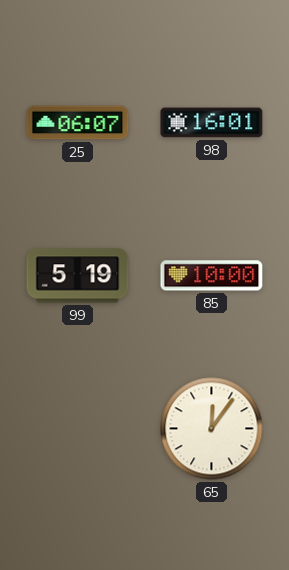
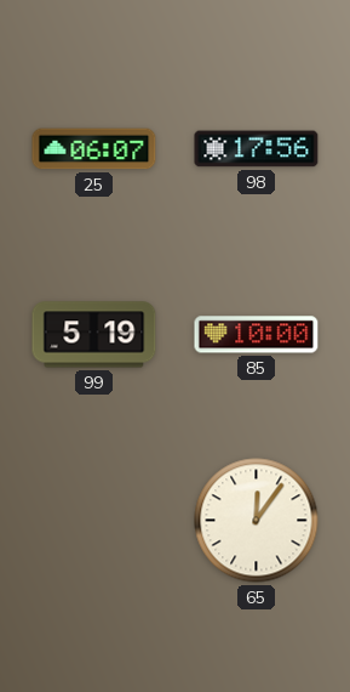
98: 16:01 -> 17:56
